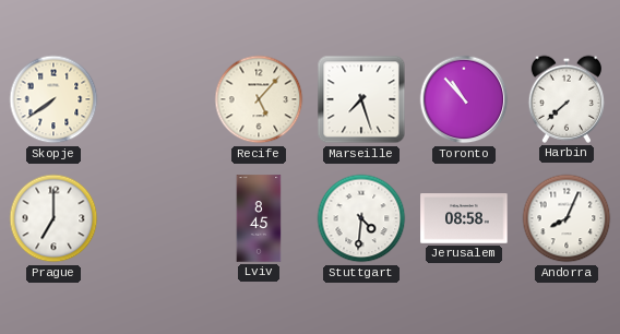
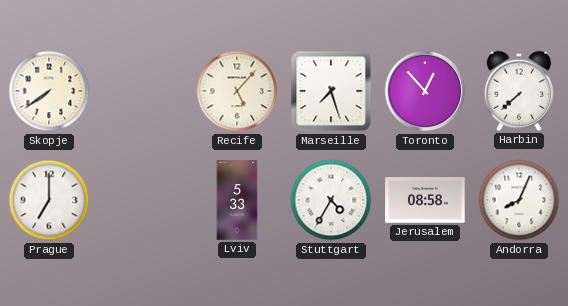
Toronto: 10:53 -> 12:53
Lviv: 8:45 -> 5:33
Stuttgart: 4:31 -> 4:35
